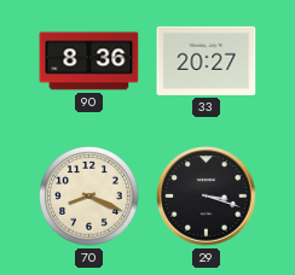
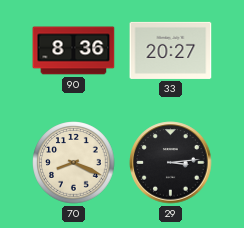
29: 3:18 -> 3:14
